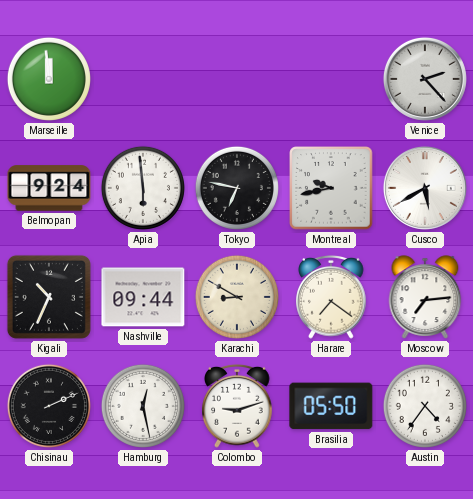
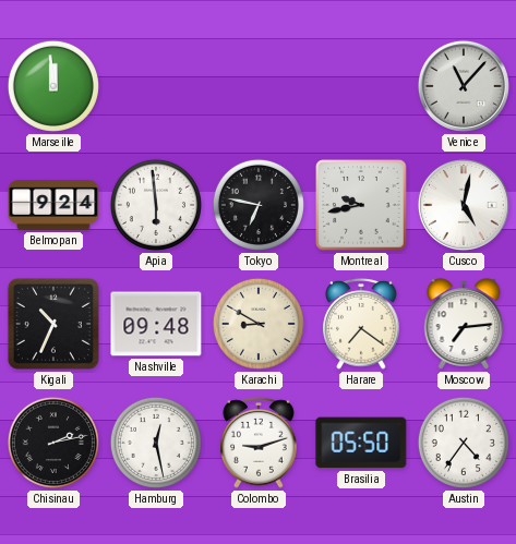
Venice: 2:23 -> 11:07
Cusco: 5:40 -> 5:02
Nashville: 09:44 -> 09:48
Chisinau: 2:11 -> 2:13
